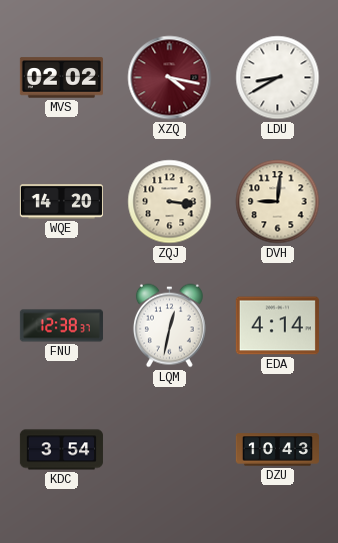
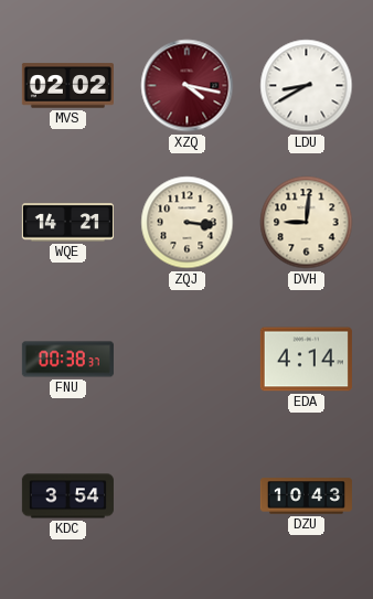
WQE: 14:20 -> 14:21
FNU: 12:38 -> 00:38
LQM: 12:32 -> none
